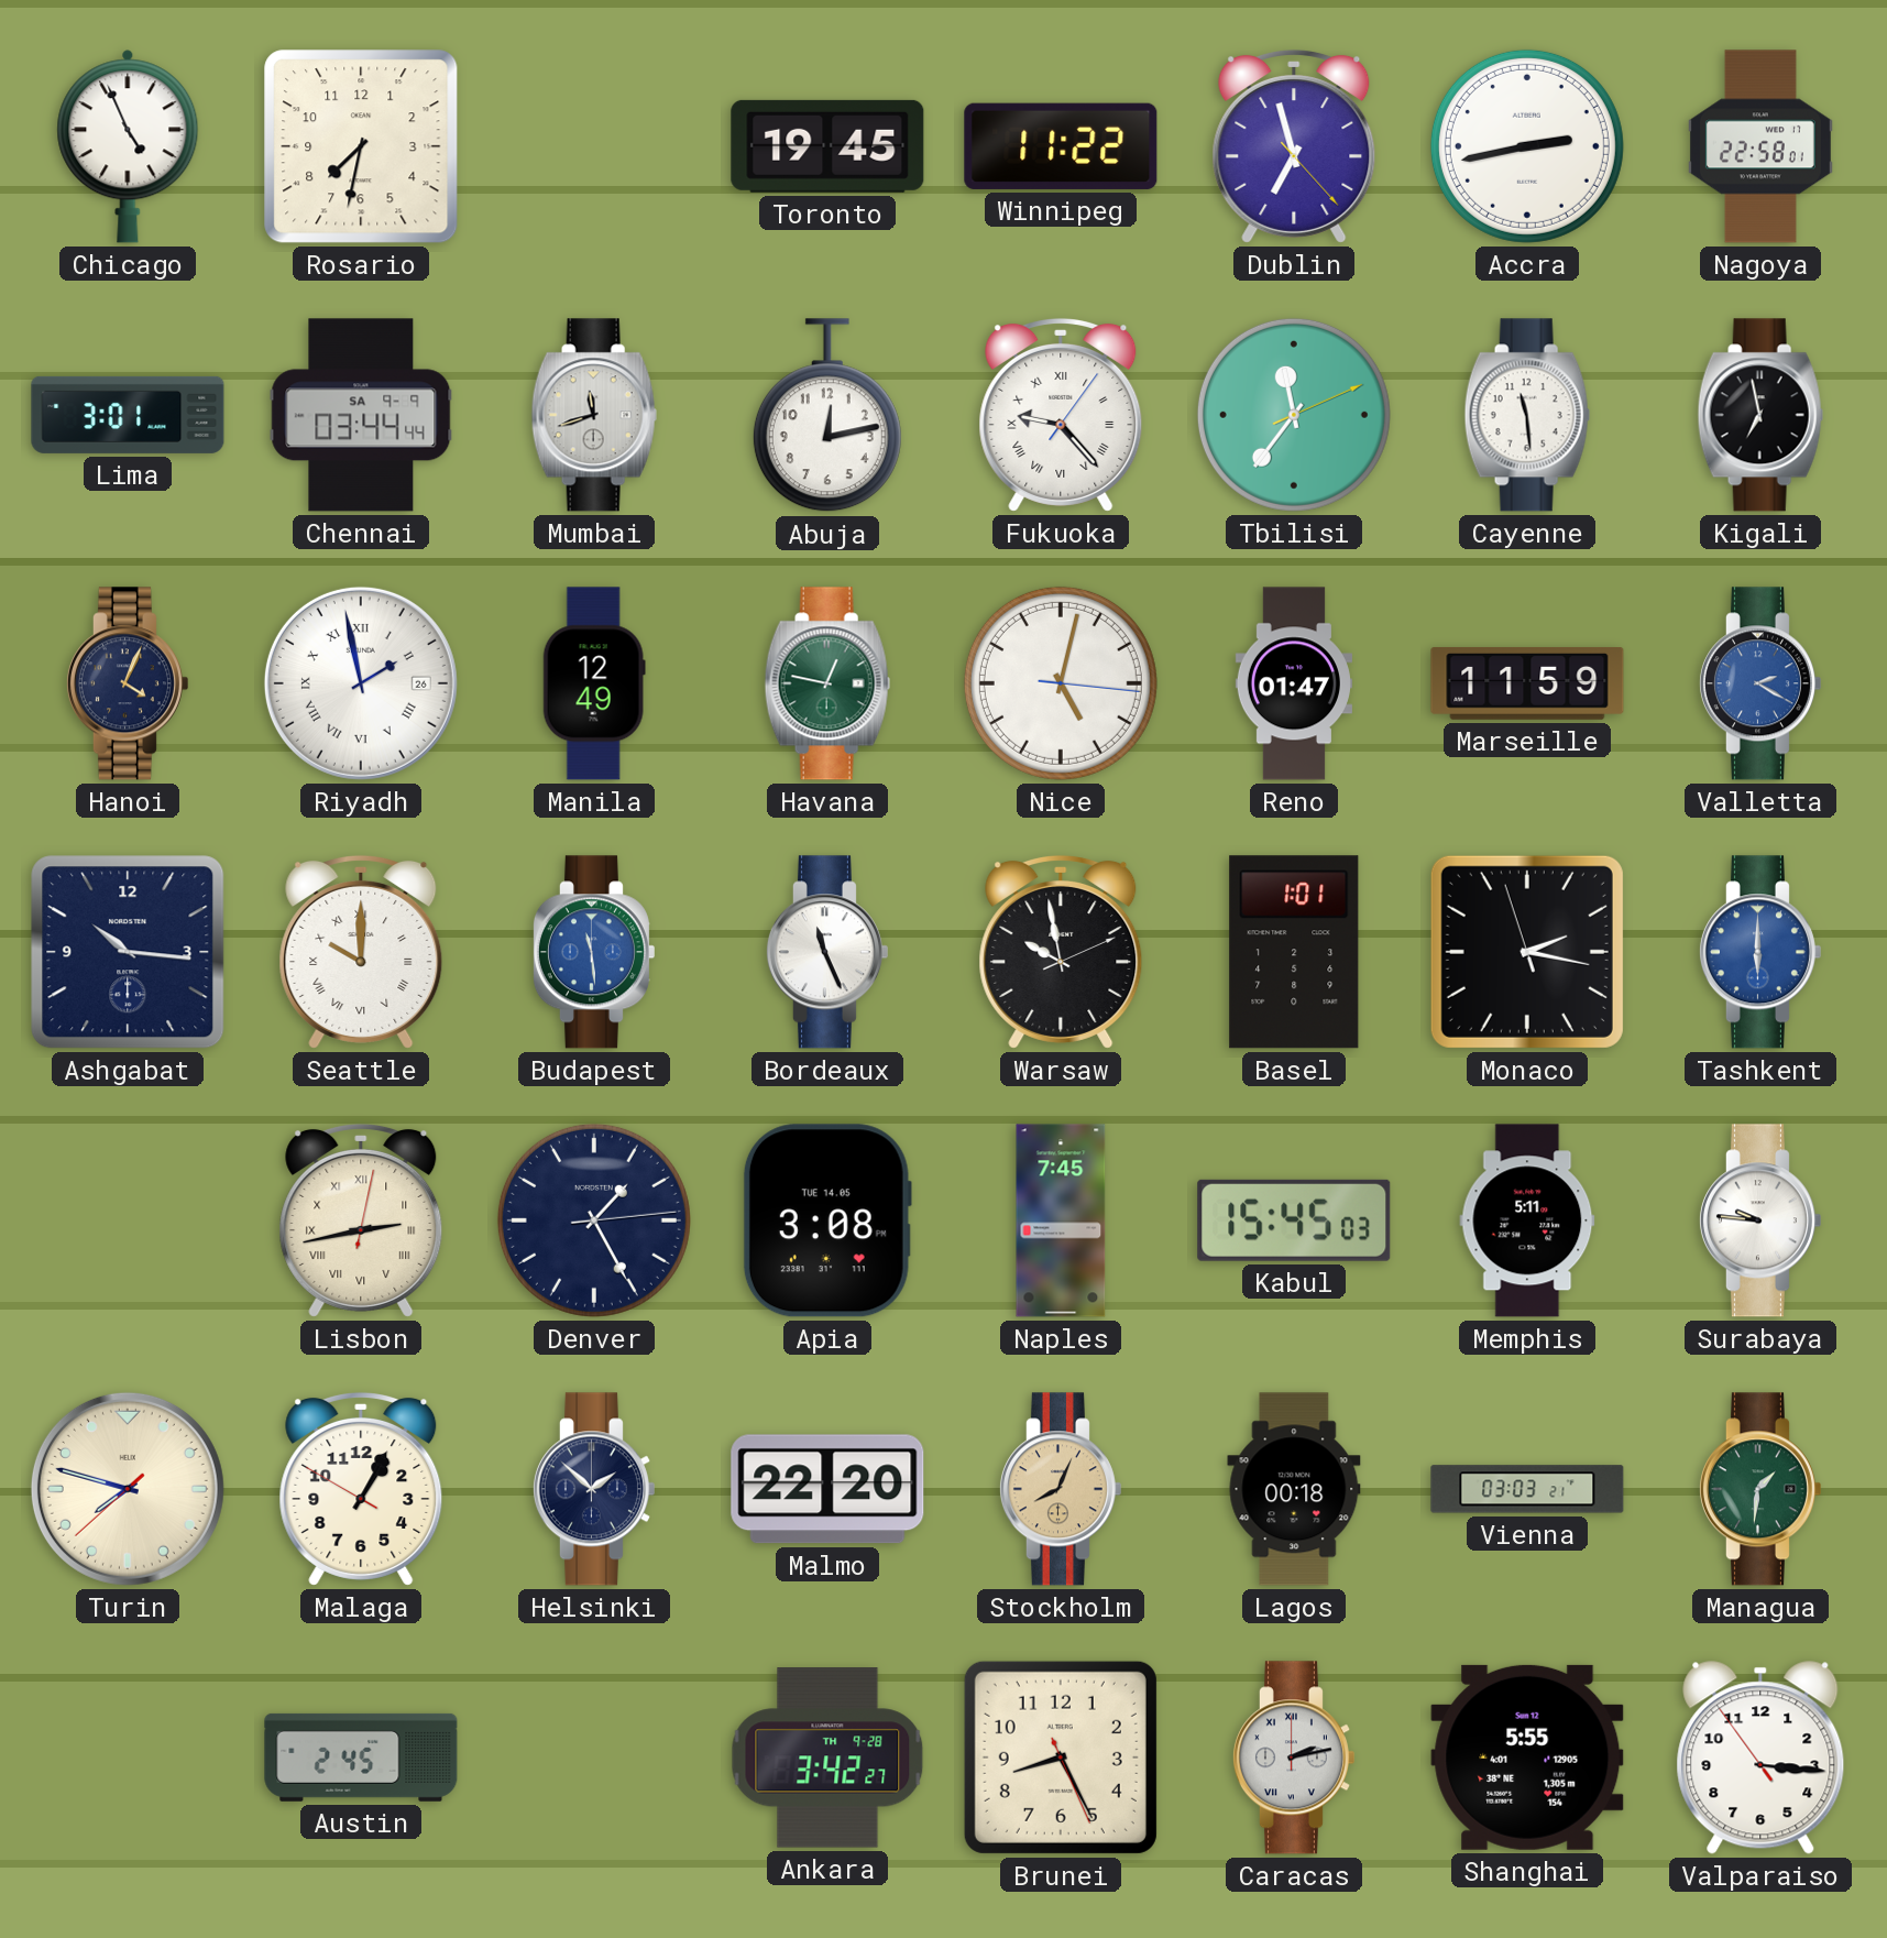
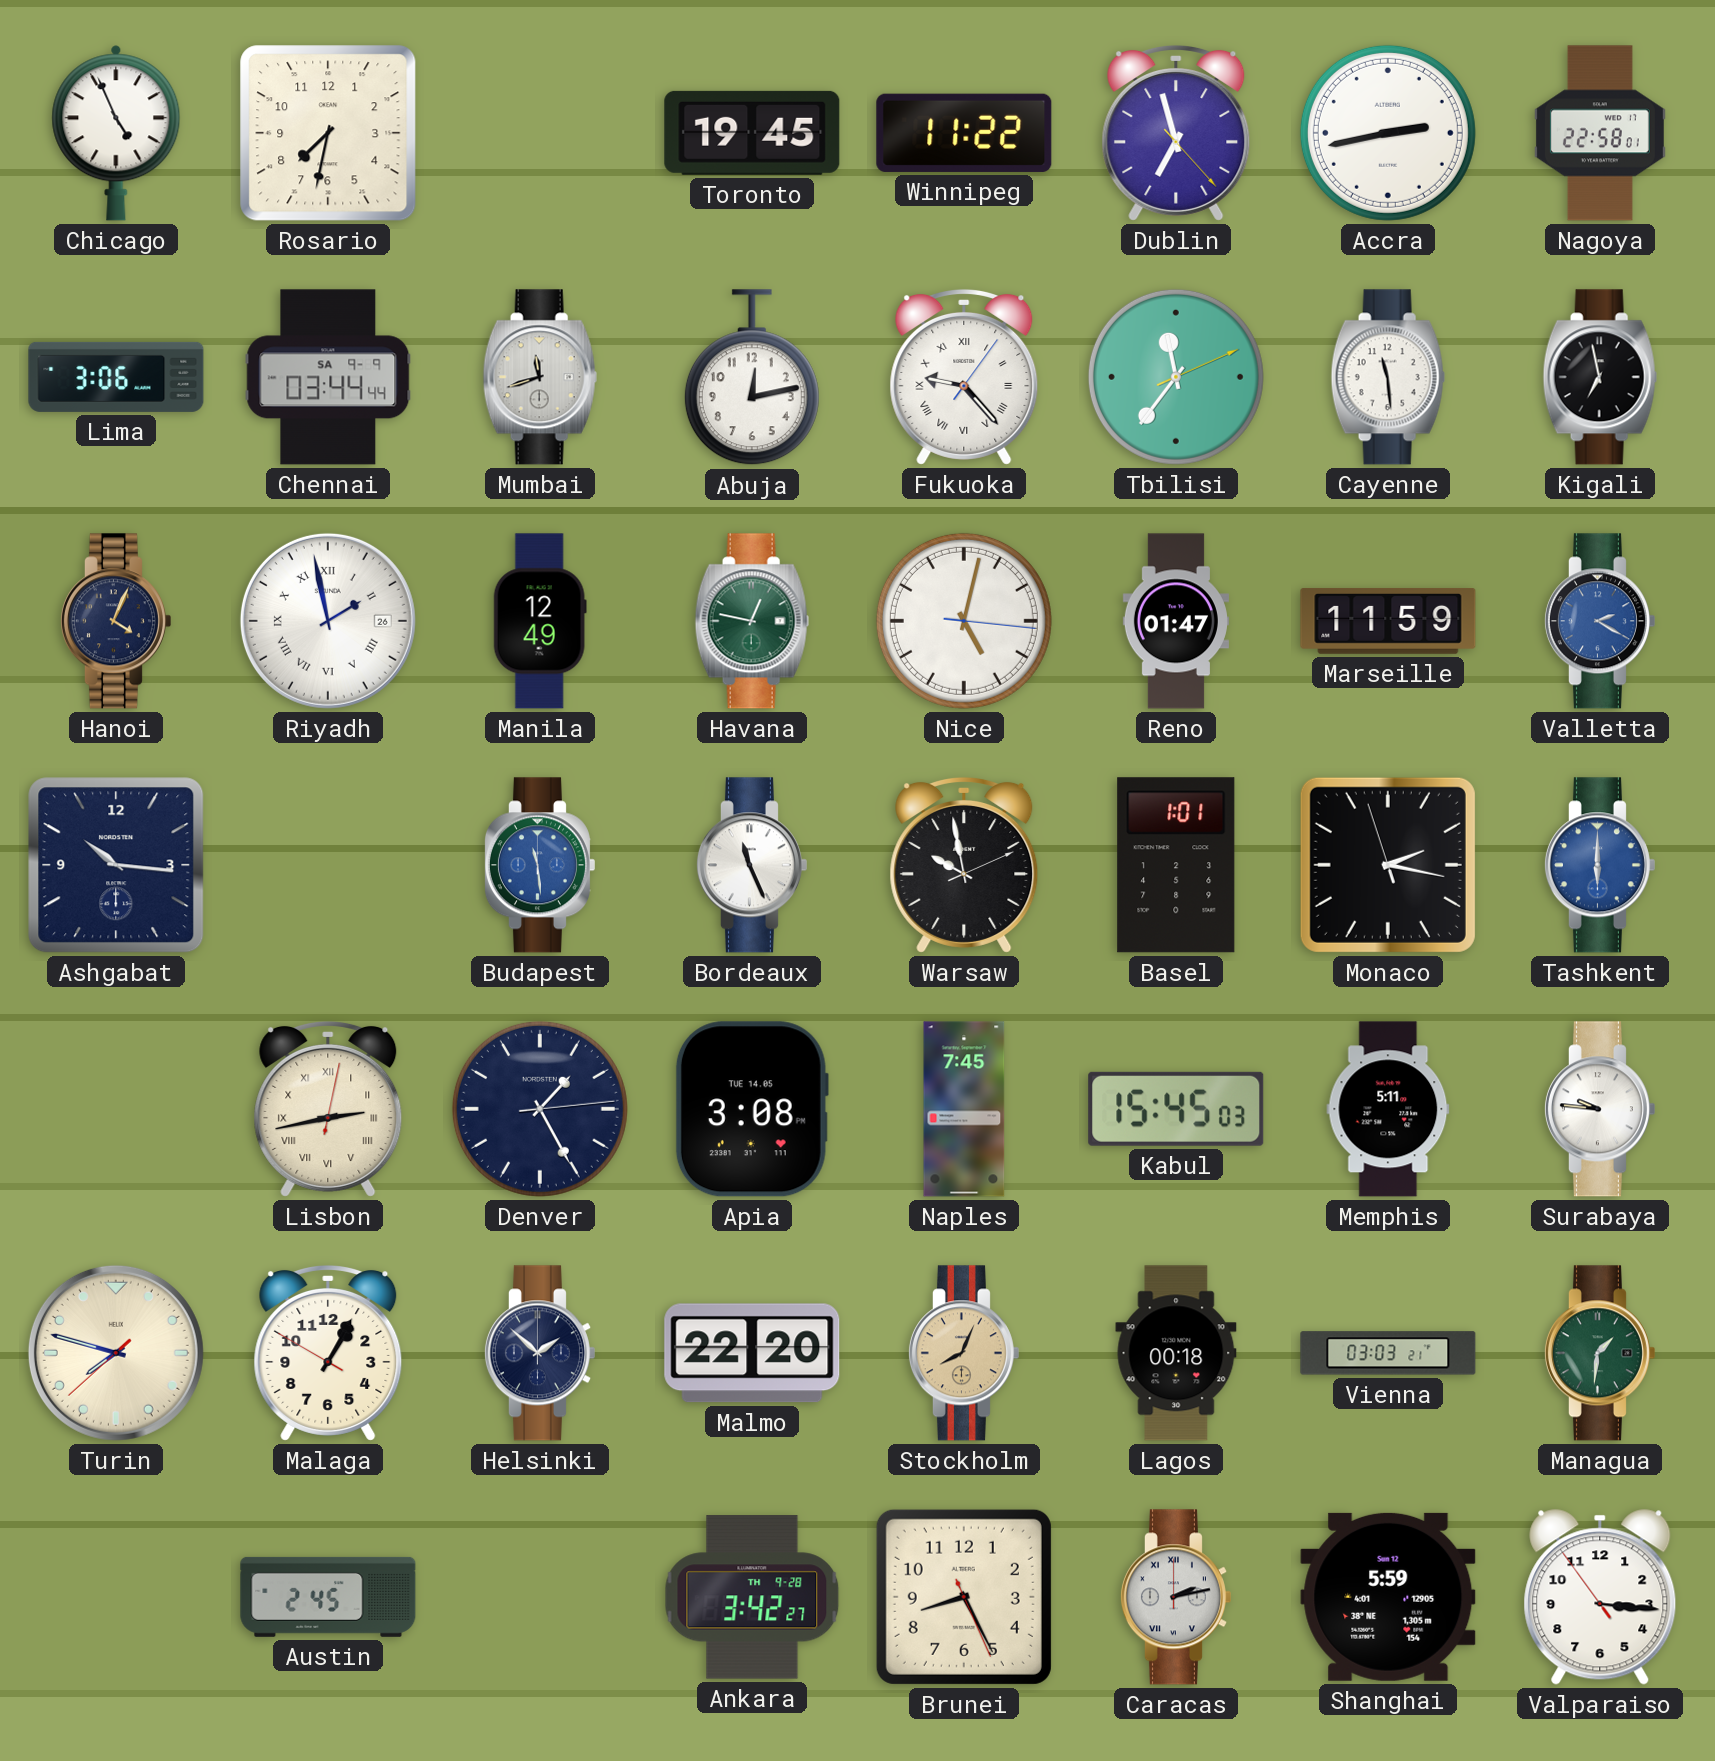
Lima: 3:01 -> 3:06
Seattle: 10:00 -> none
Shanghai: 5:55 -> 5:59
